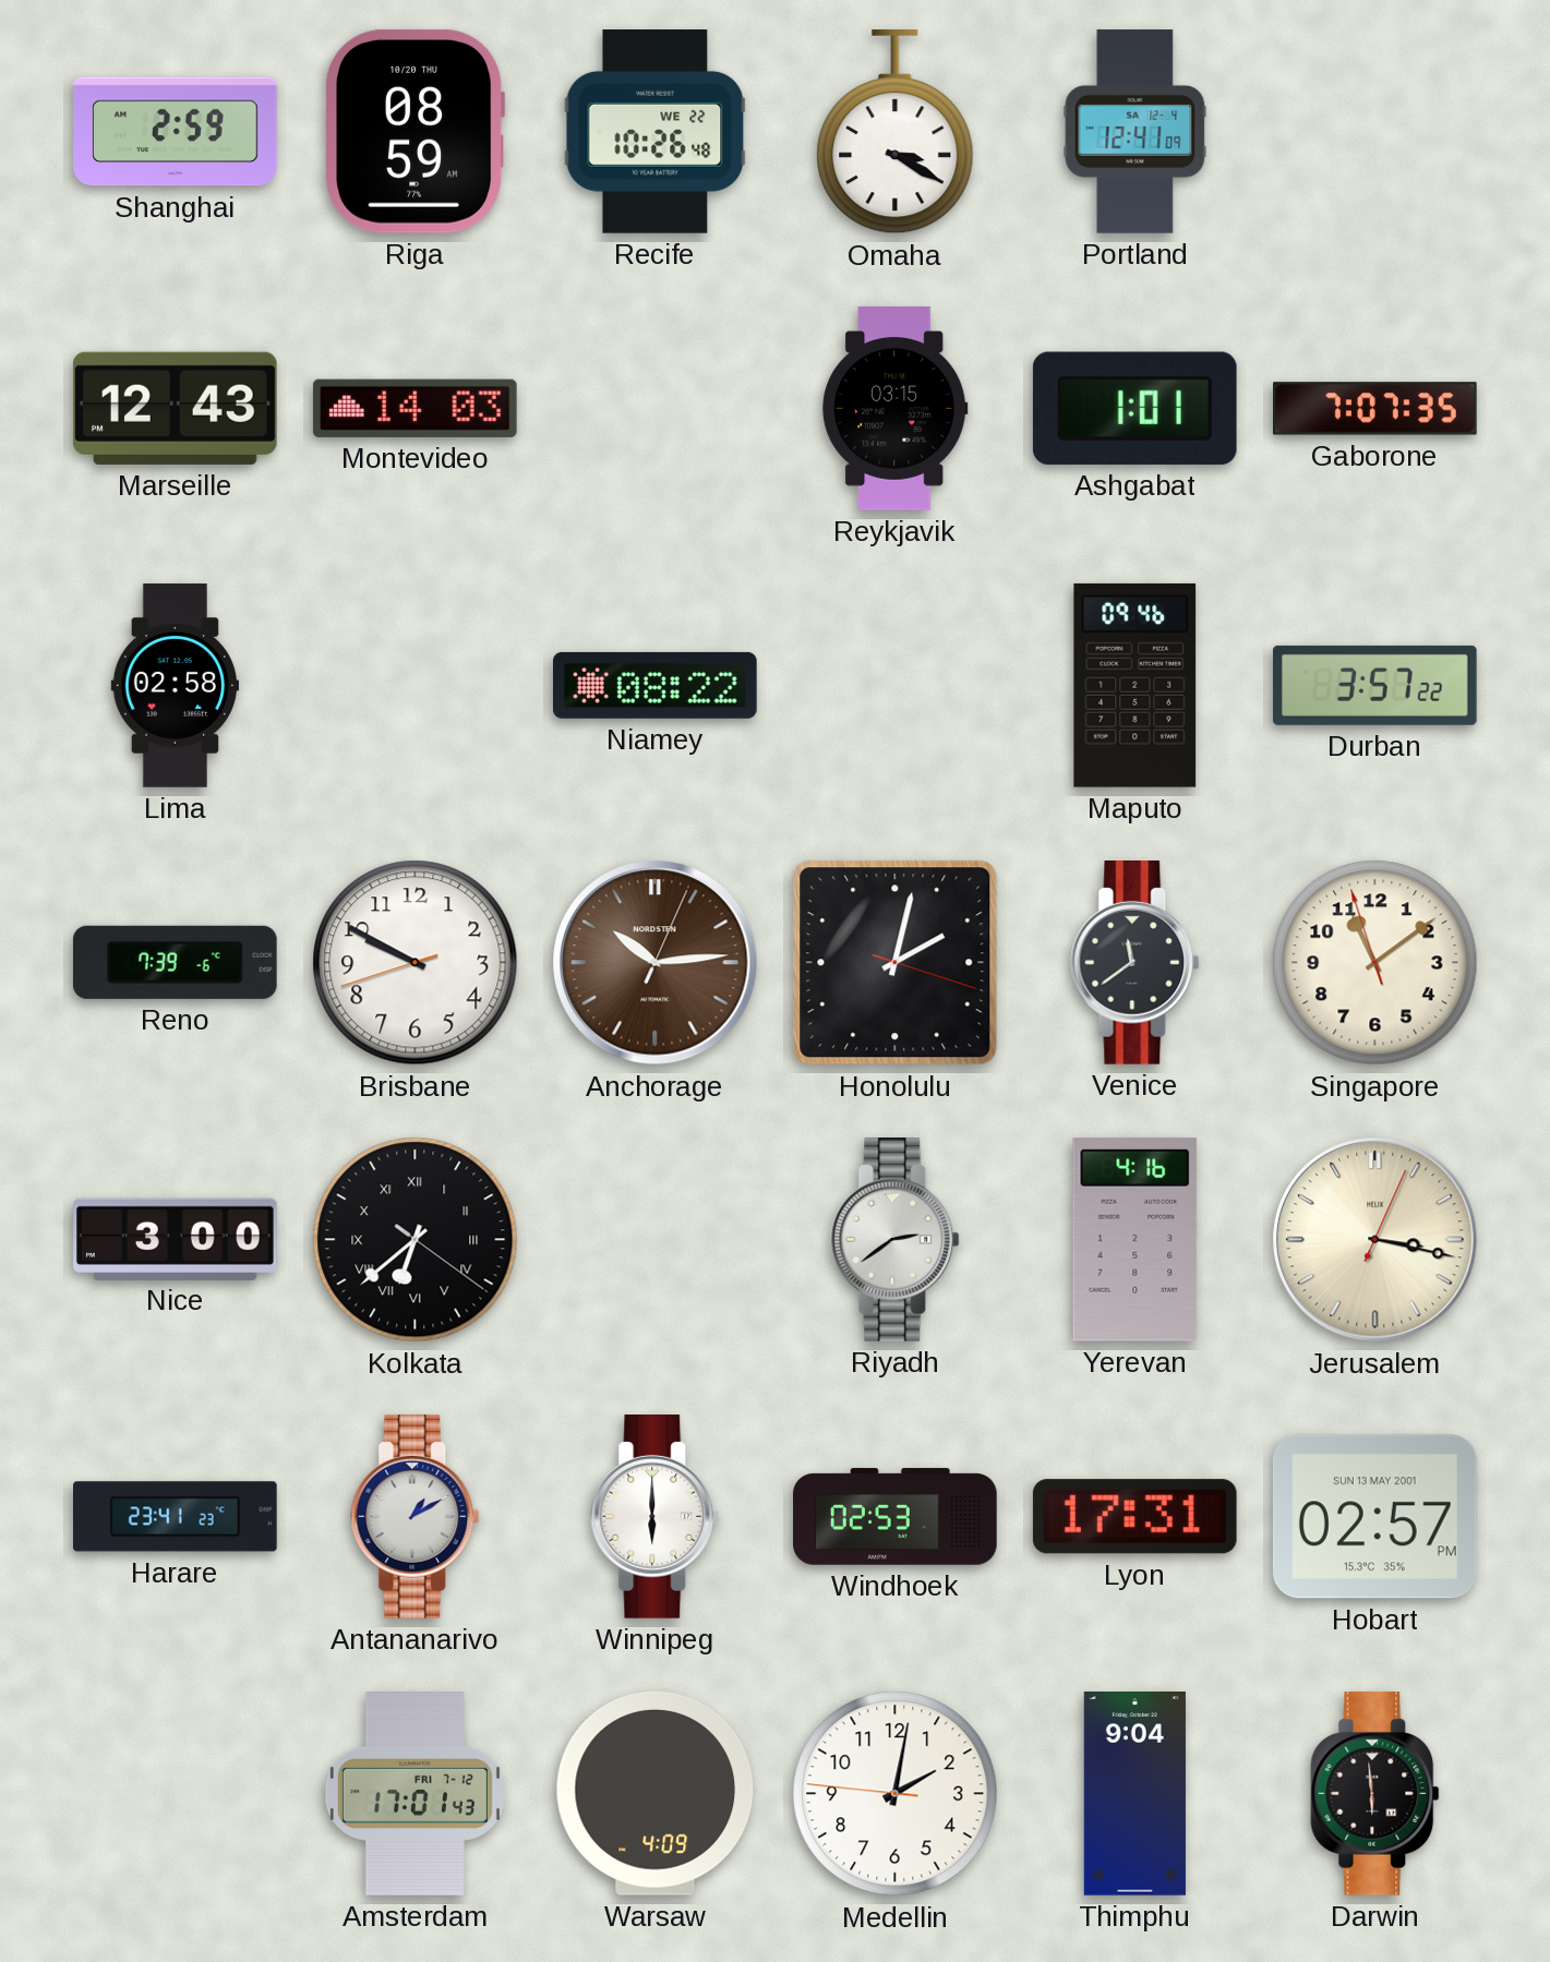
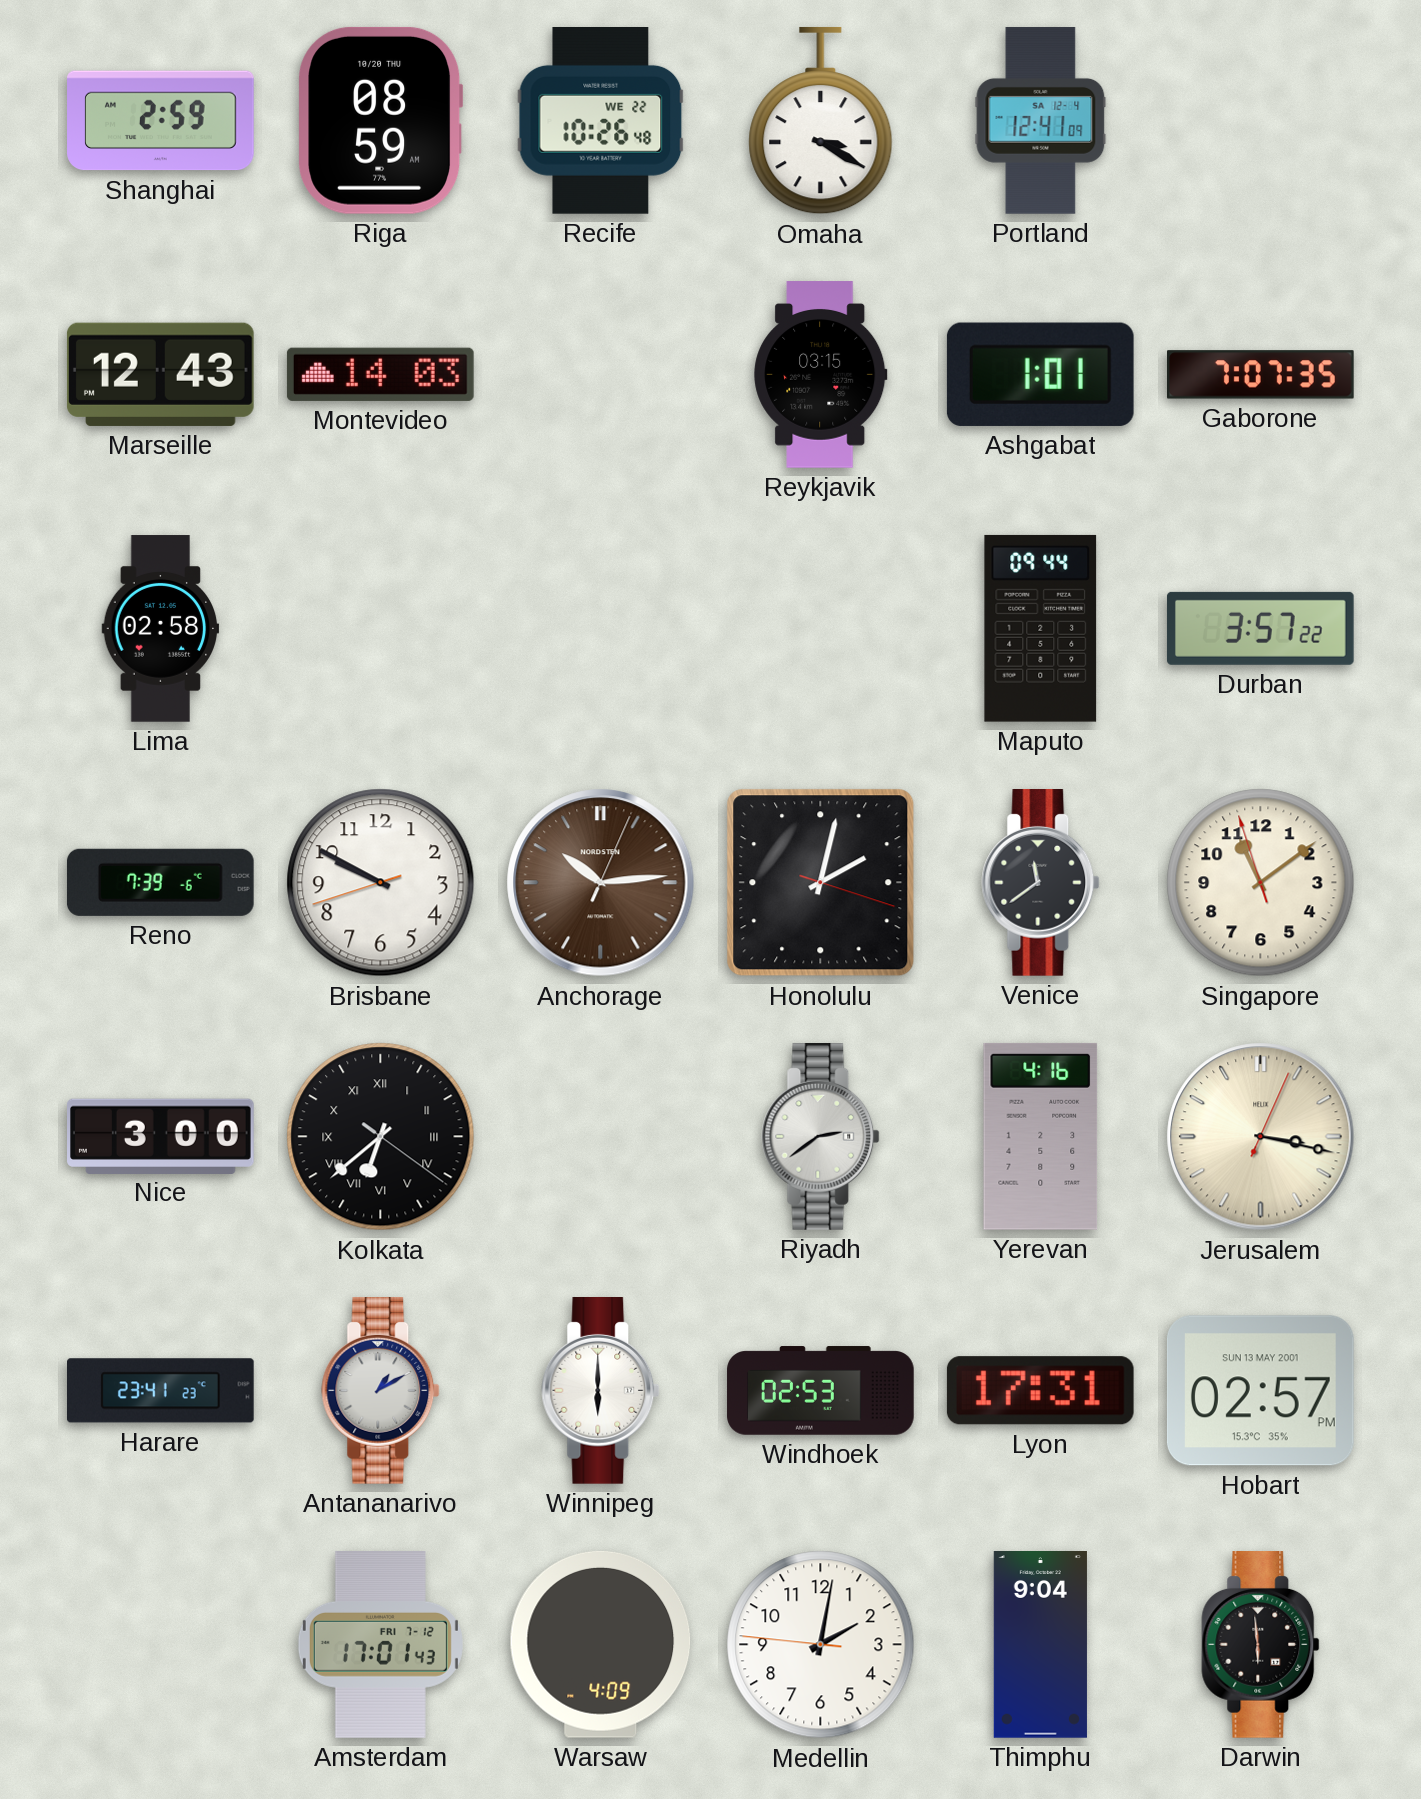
Niamey: 08:22 -> none
Maputo: 09:46 -> 09:44
